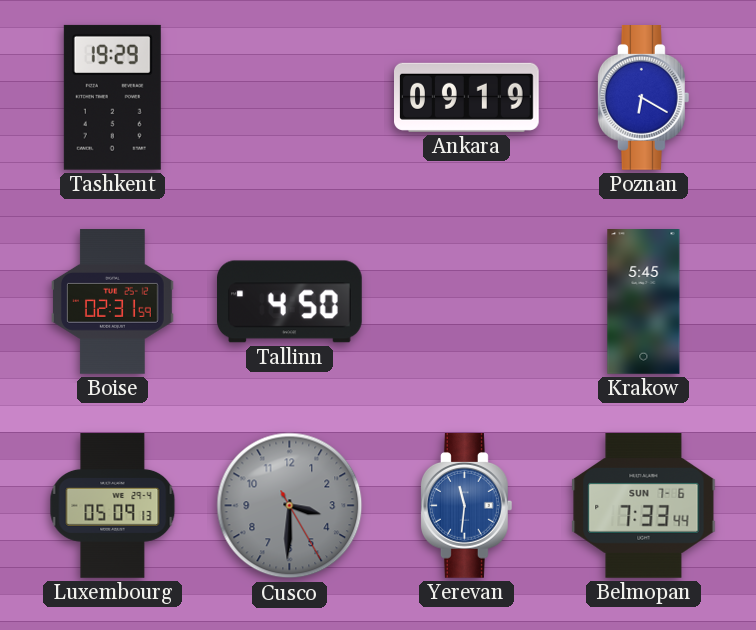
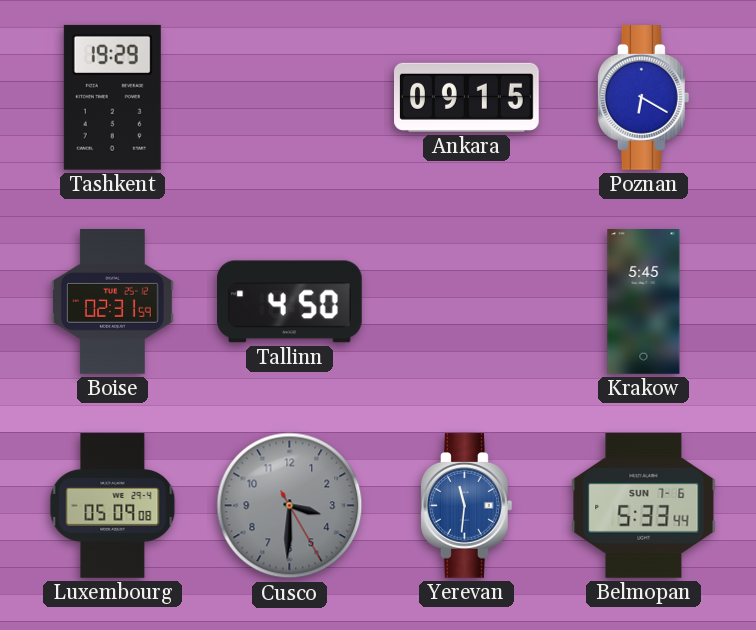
Ankara: 09:19 -> 09:15
Luxembourg: 05:09:13 -> 05:09:08
Belmopan: 7:33 -> 5:33
